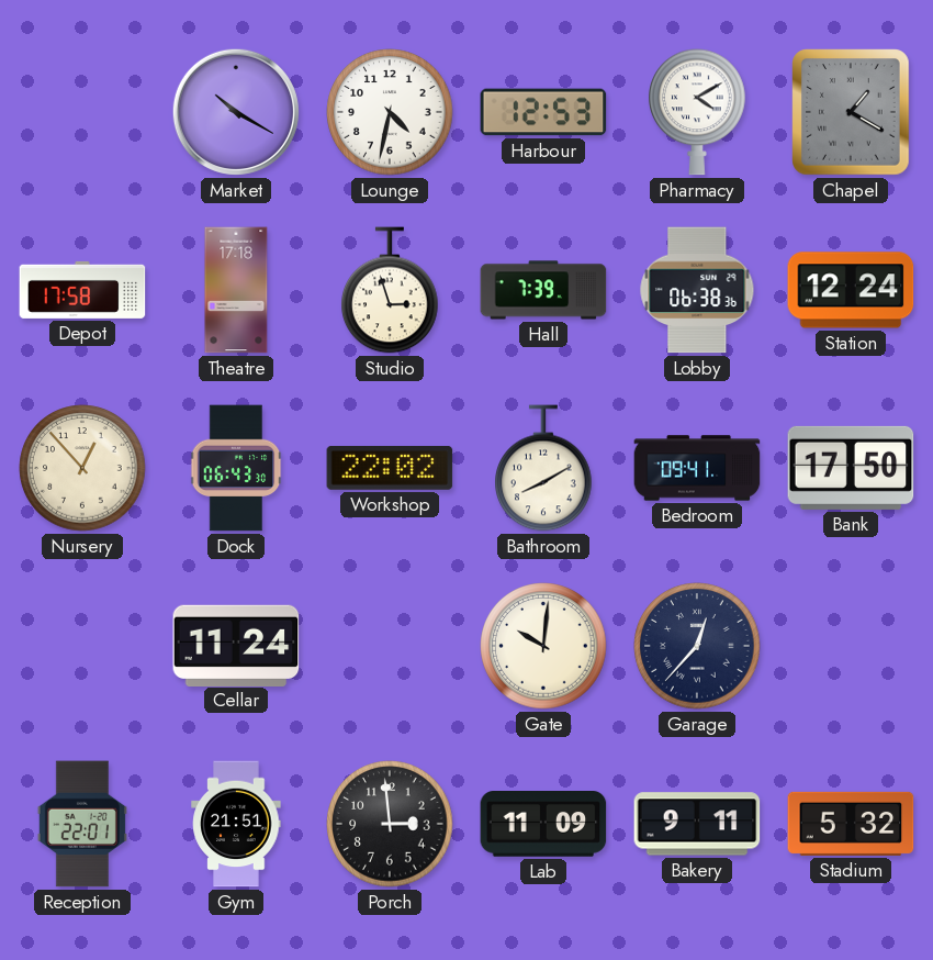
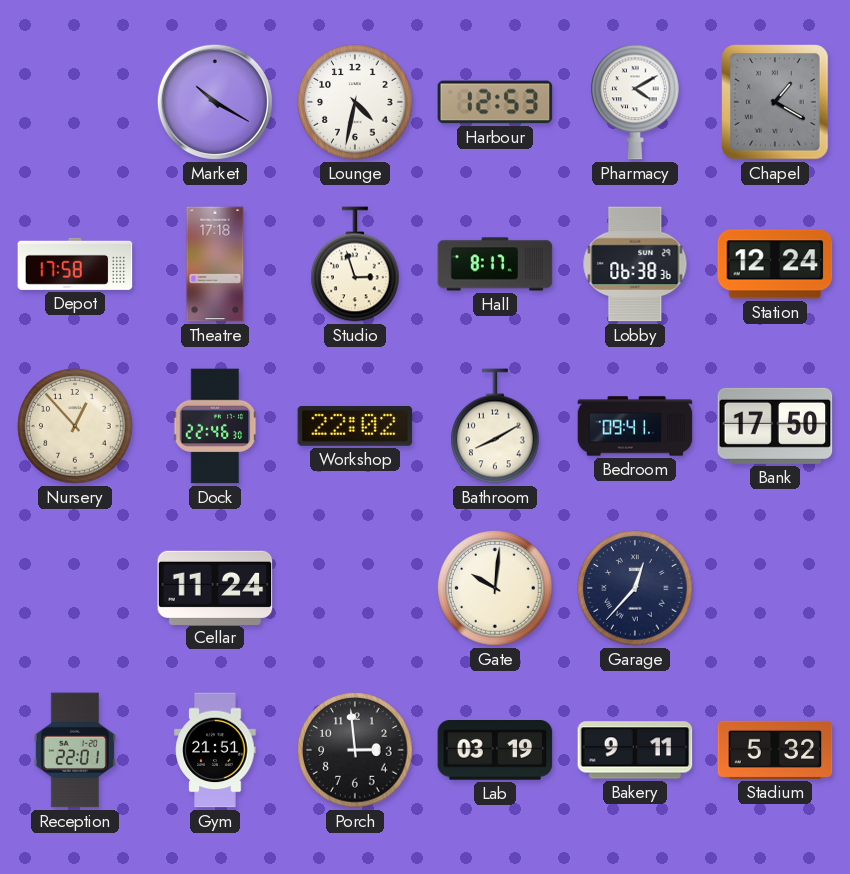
Hall: 7:39 -> 8:17
Dock: 06:43 -> 22:46
Lab: 11:09 -> 03:19
